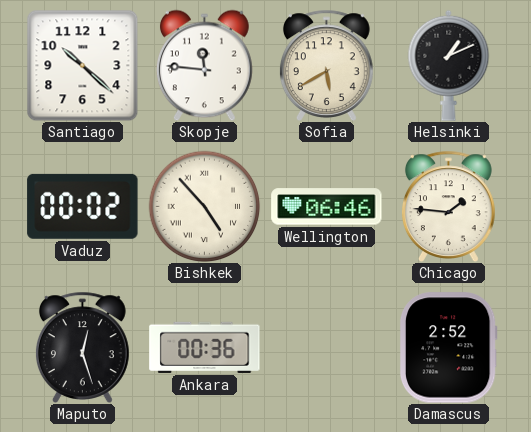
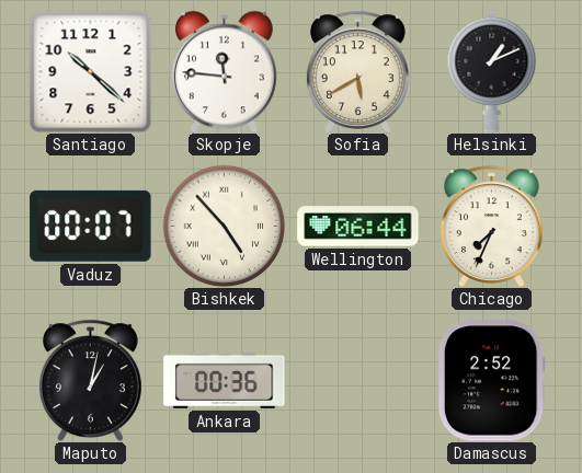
Vaduz: 00:02 -> 00:07
Wellington: 06:46 -> 06:44
Chicago: 1:46 -> 7:34
Maputo: 12:27 -> 1:02
